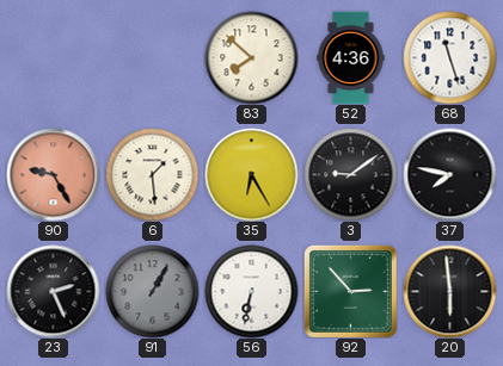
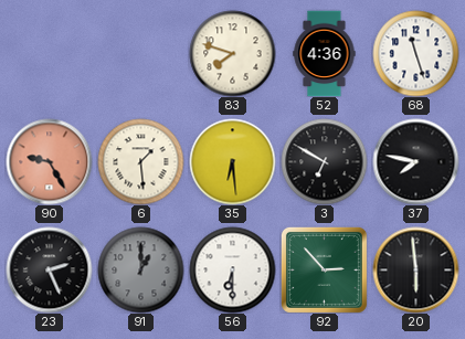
83: 7:52 -> 7:48
35: 6:25 -> 6:29
3: 9:09 -> 6:50
91: 1:05 -> 1:00
56: 6:32 -> 6:30
